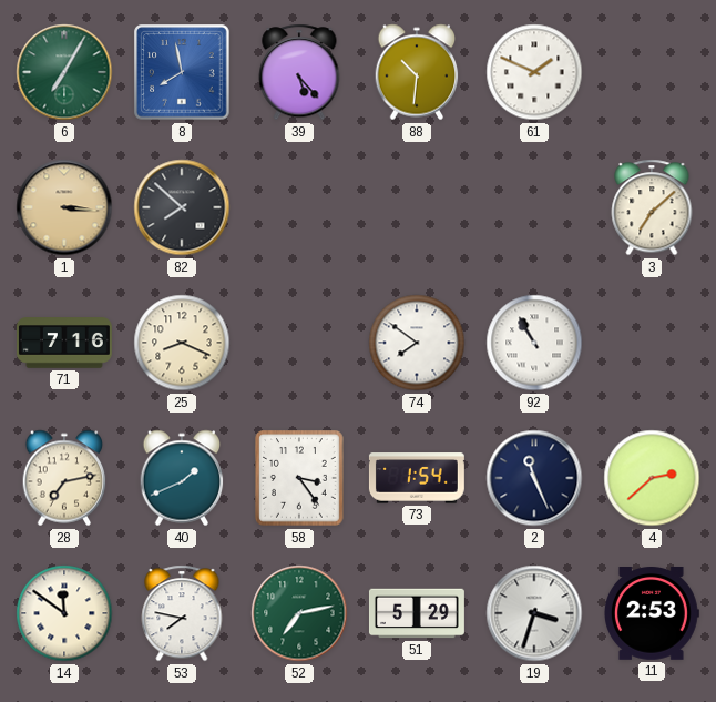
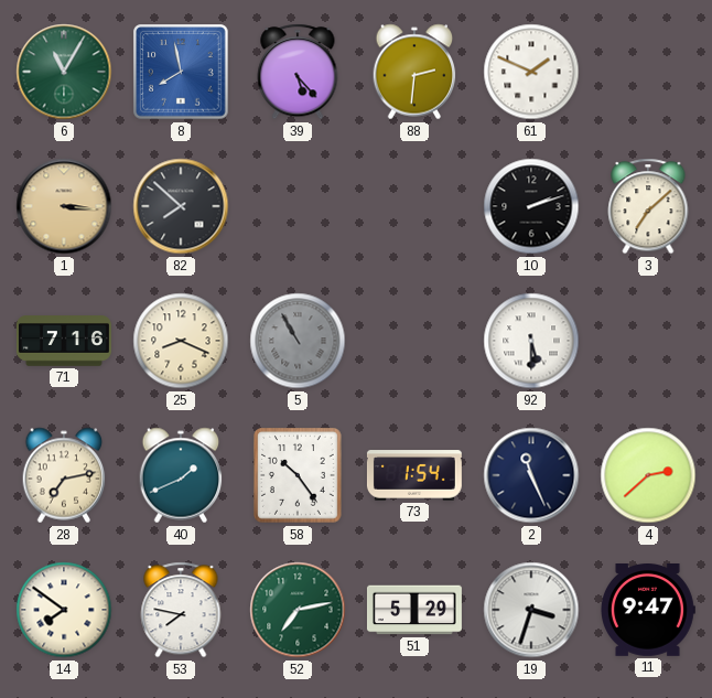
6: 7:05 -> 11:05
88: 10:31 -> 2:31
10: none -> 2:12
5: none -> 10:55
74: 7:51 -> none
92: 10:55 -> 5:30
58: 3:24 -> 10:24
14: 11:51 -> 7:51
11: 2:53 -> 9:47
